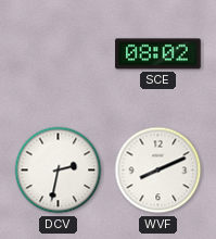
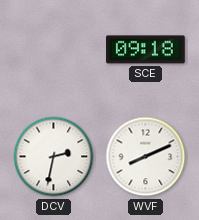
SCE: 08:02 -> 09:18
